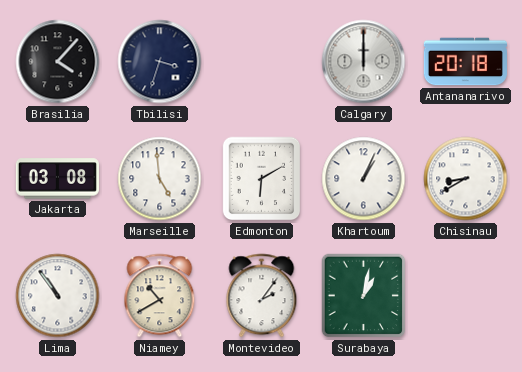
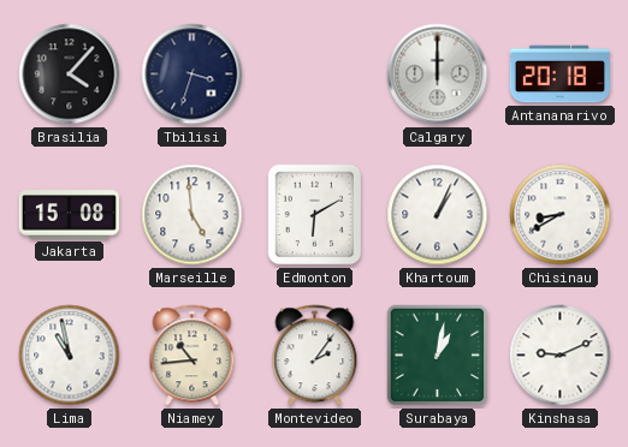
Jakarta: 03:08 -> 15:08
Lima: 10:54 -> 10:58
Niamey: 10:40 -> 10:44
Kinshasa: none -> 9:11
